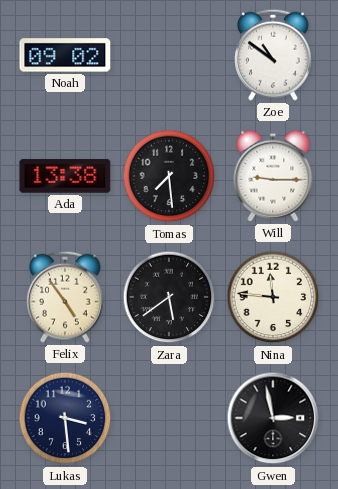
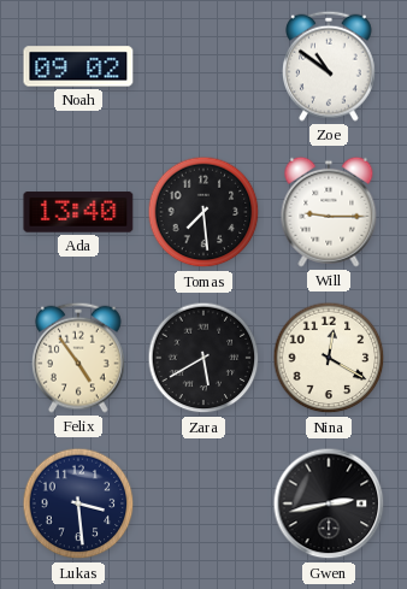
Ada: 13:38 -> 13:40
Zara: 5:39 -> 5:40
Nina: 11:46 -> 12:20
Gwen: 2:58 -> 2:43
